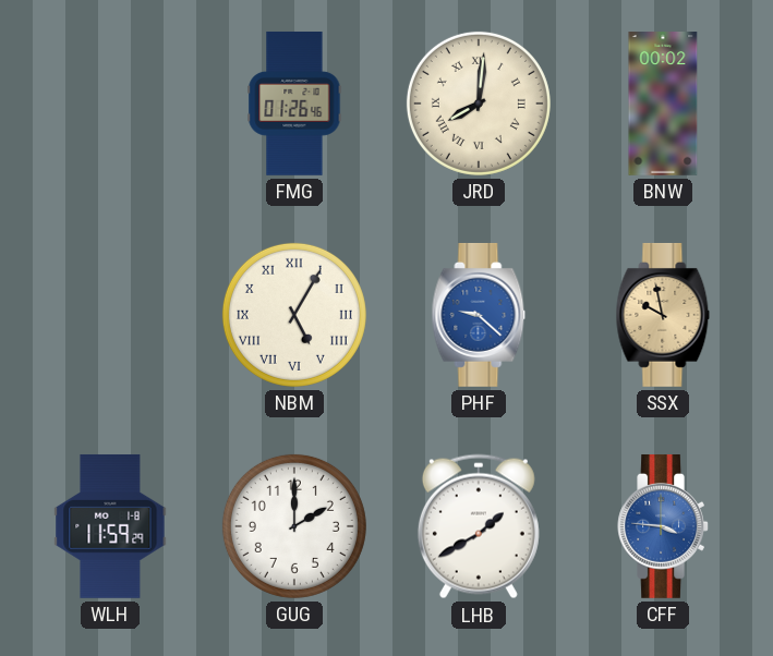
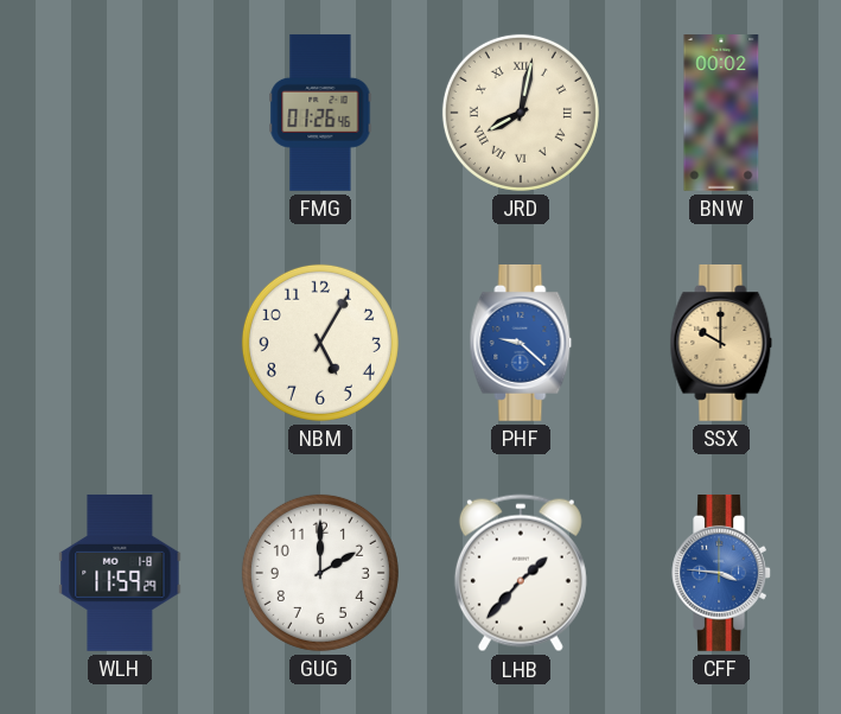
JRD: 8:01 -> 8:02
NBM numerals: Roman -> Arabic
SSX: 9:58 -> 10:00
LHB: 1:40 -> 1:37
